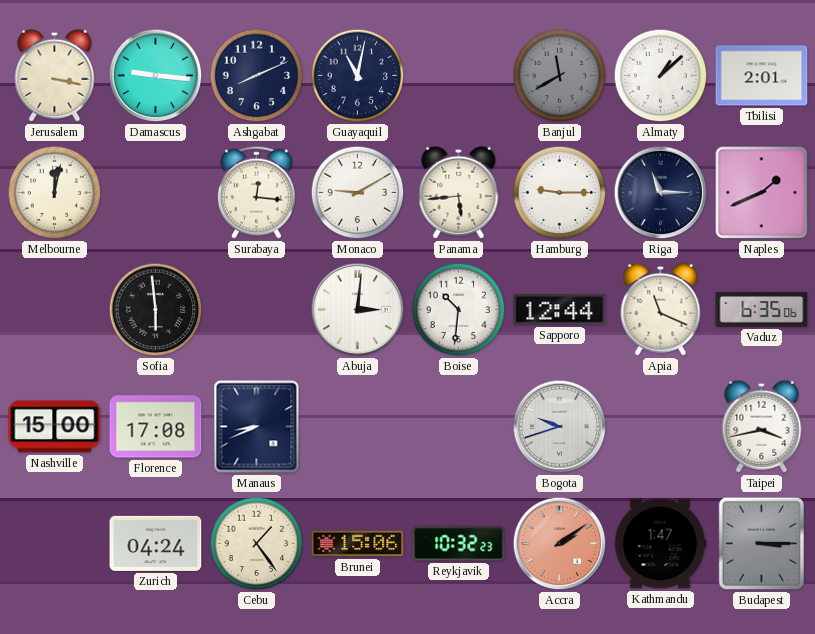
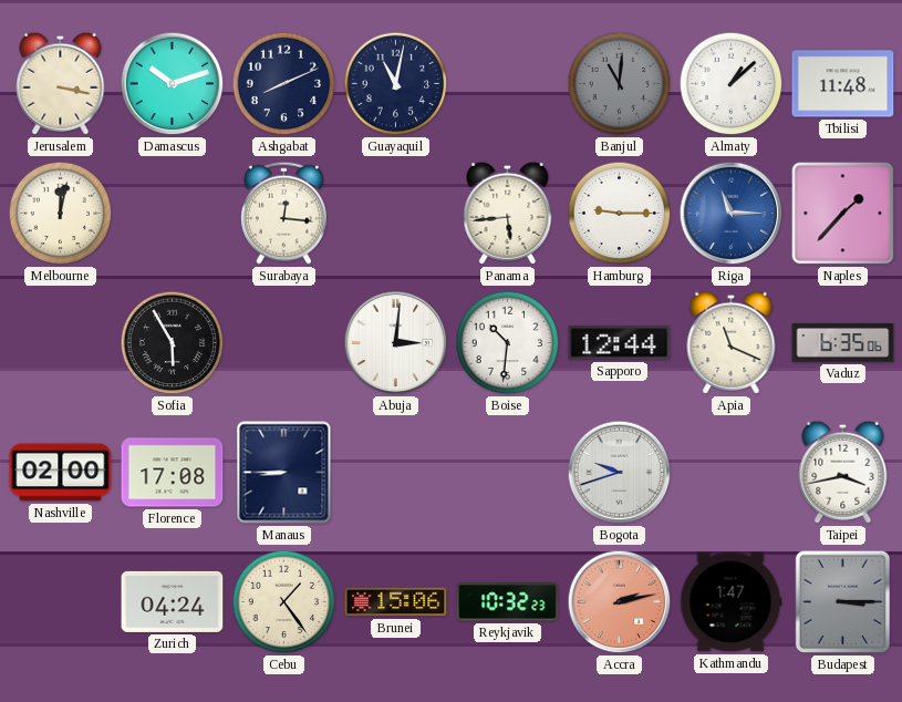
Damascus: 9:16 -> 10:12
Banjul: 11:40 -> 11:01
Tbilisi: 2:01 -> 11:48
Monaco: 9:10 -> none
Riga dial: navy -> blue
Naples: 1:41 -> 1:37
Sofia: 5:59 -> 5:55
Nashville: 15:00 -> 02:00
Manaus: 8:41 -> 8:45
Accra: 2:09 -> 2:13
